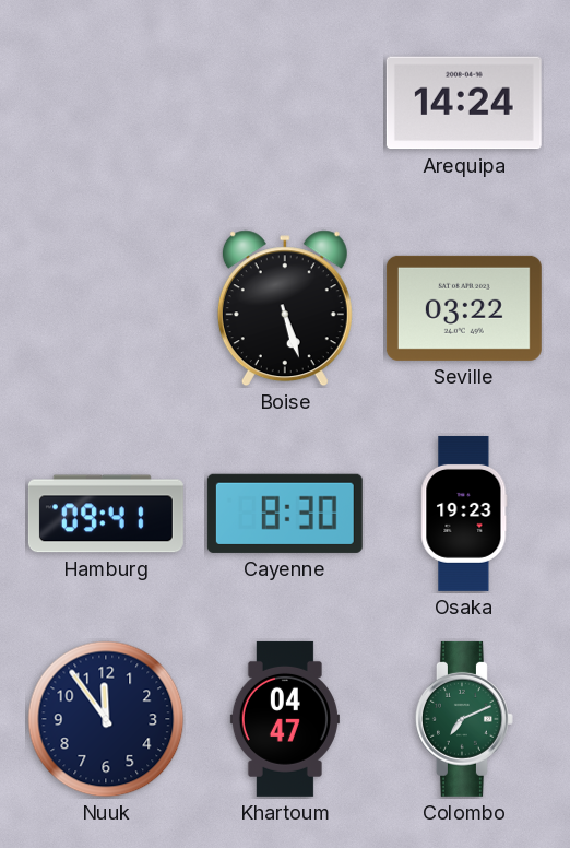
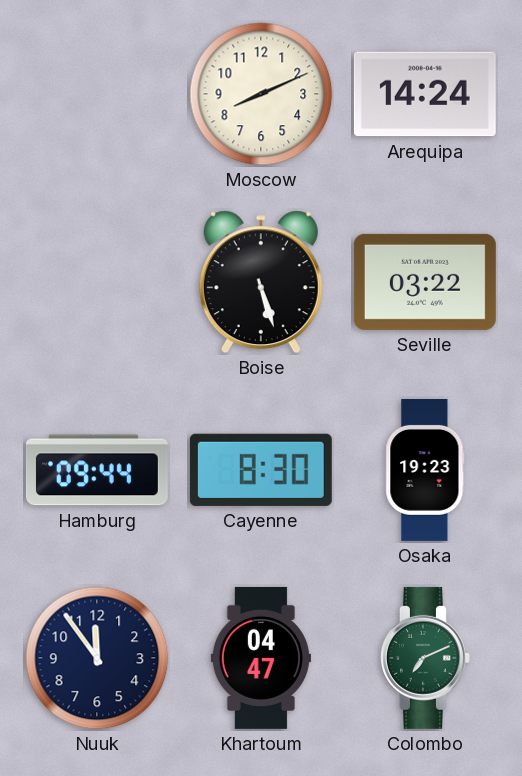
Moscow: none -> 8:11
Hamburg: 09:41 -> 09:44
